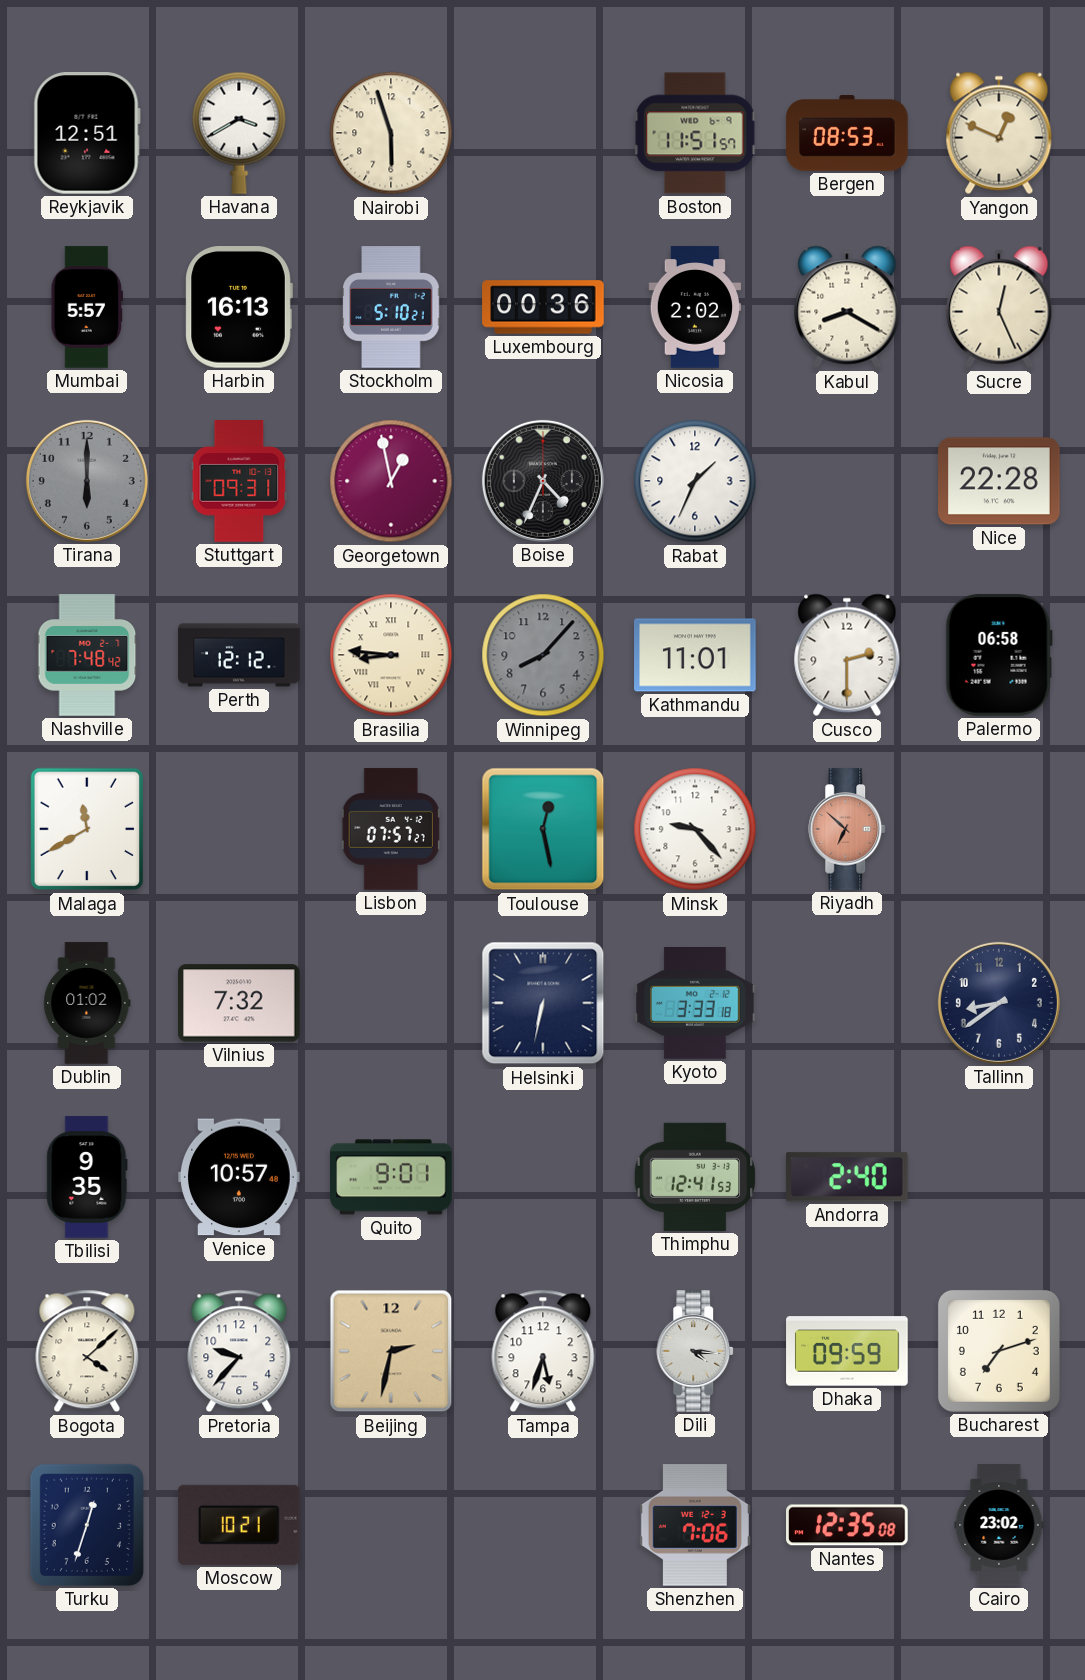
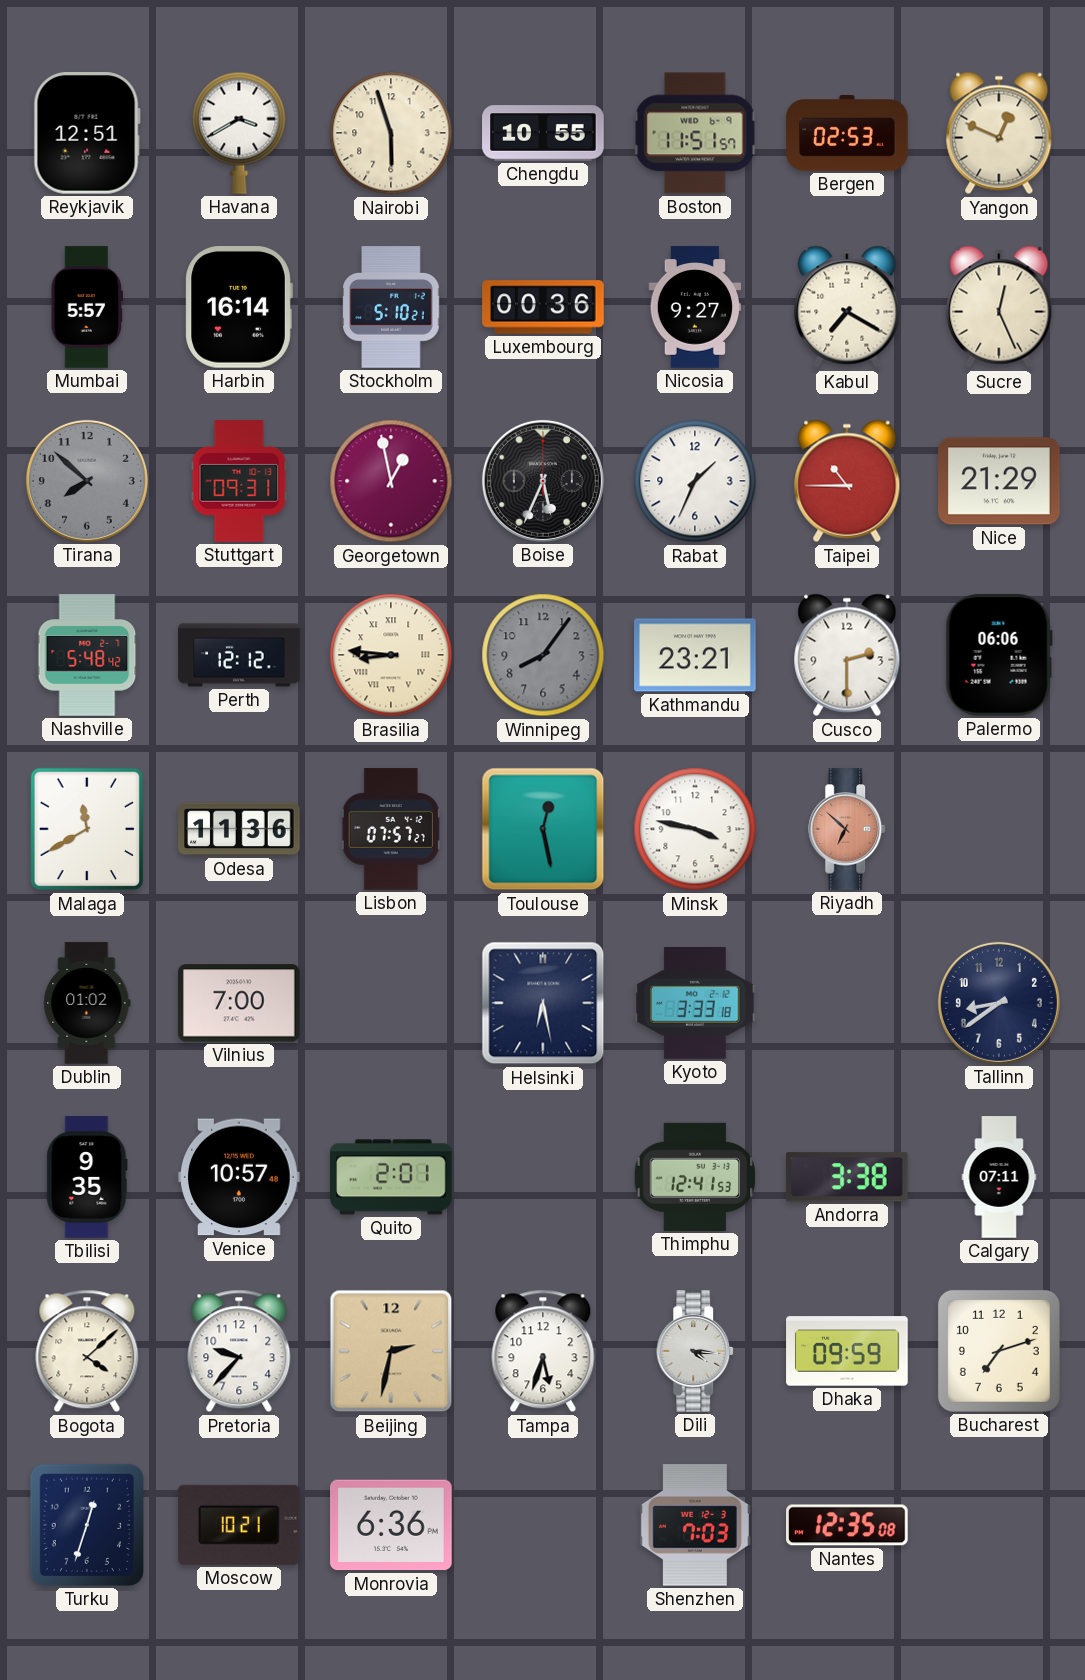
Chengdu: none -> 10:55
Bergen: 08:53 -> 02:53
Harbin: 16:13 -> 16:14
Nicosia: 2:02 -> 9:27
Kabul: 8:20 -> 7:20
Tirana: 6:00 -> 7:52
Boise: 4:34 -> 5:34
Taipei: none -> 10:45
Nice: 22:28 -> 21:29
Nashville: 7:48 -> 5:48
Winnipeg: 8:07 -> 8:06
Kathmandu: 11:01 -> 23:21
Palermo: 06:58 -> 06:06
Odesa: none -> 11:36
Minsk: 9:23 -> 3:47
Vilnius: 7:32 -> 7:00
Helsinki: 6:32 -> 6:28
Quito: 9:01 -> 2:01
Andorra: 2:40 -> 3:38
Calgary: none -> 07:11
Monrovia: none -> 6:36
Shenzhen: 7:06 -> 7:03
Cairo: 23:02 -> none
